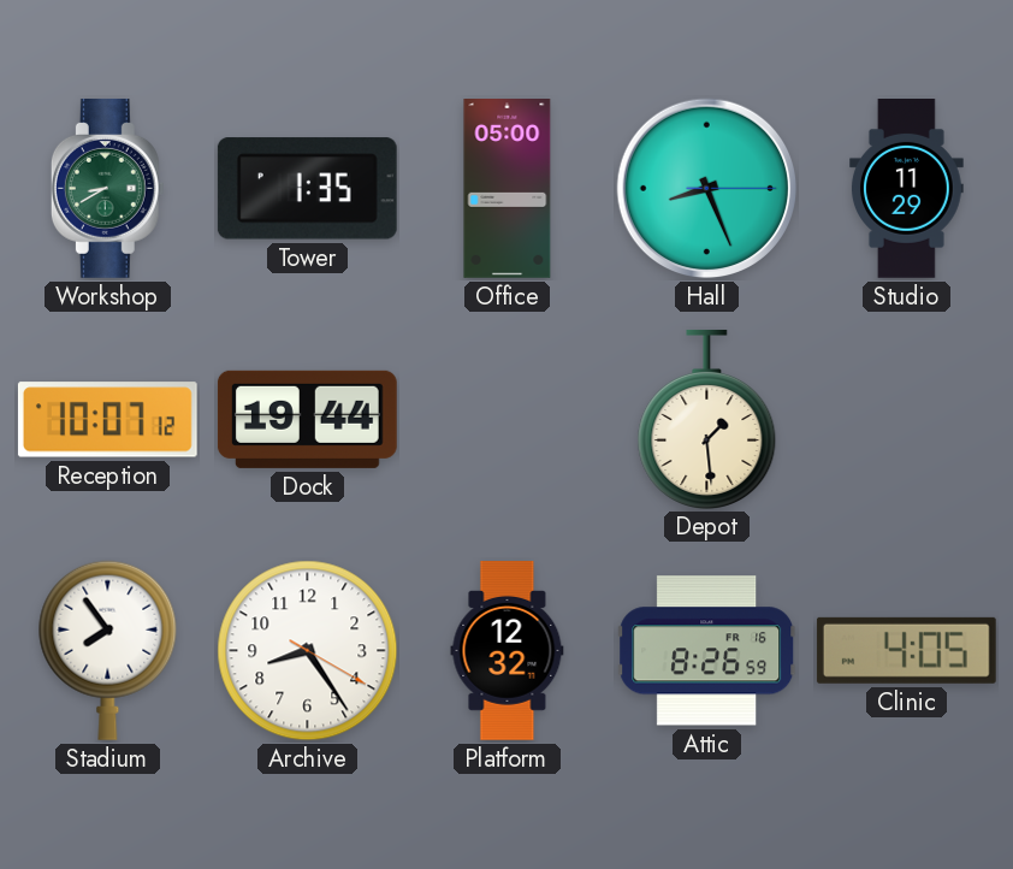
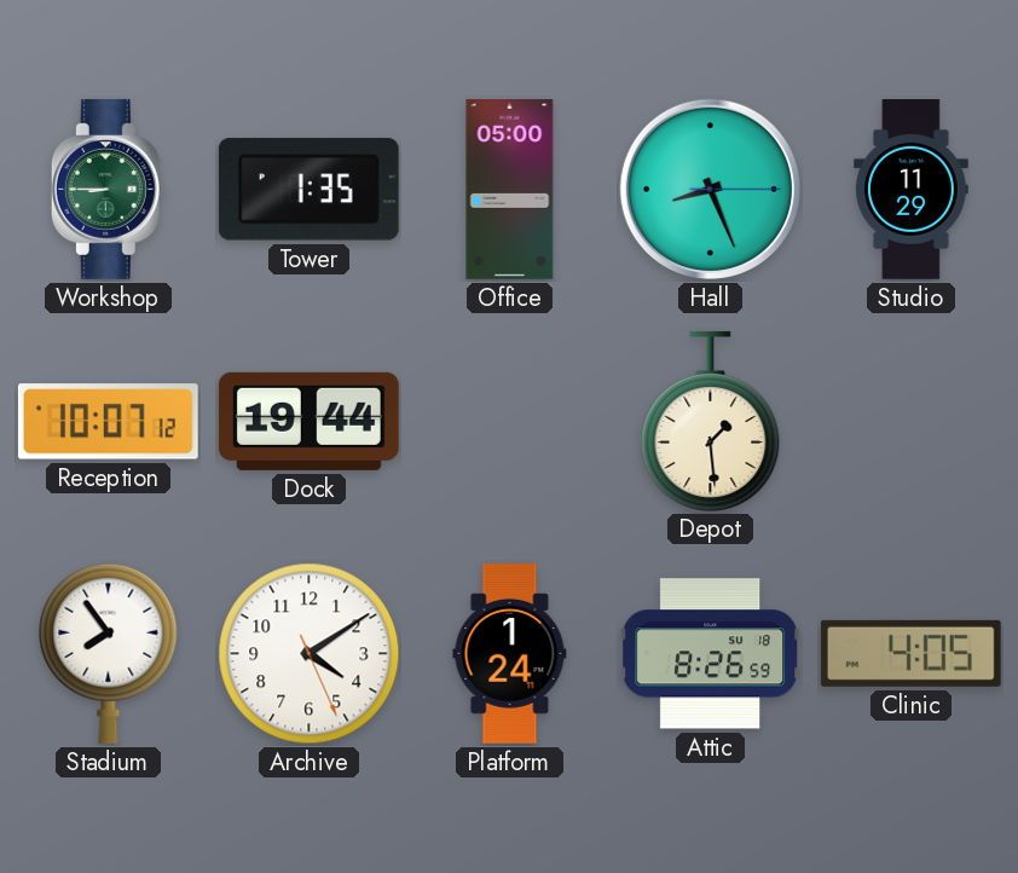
Workshop: 8:40 -> 8:45
Archive: 8:24 -> 4:09
Platform: 12:32 -> 1:24
Attic date: FR 16 -> SU 18
